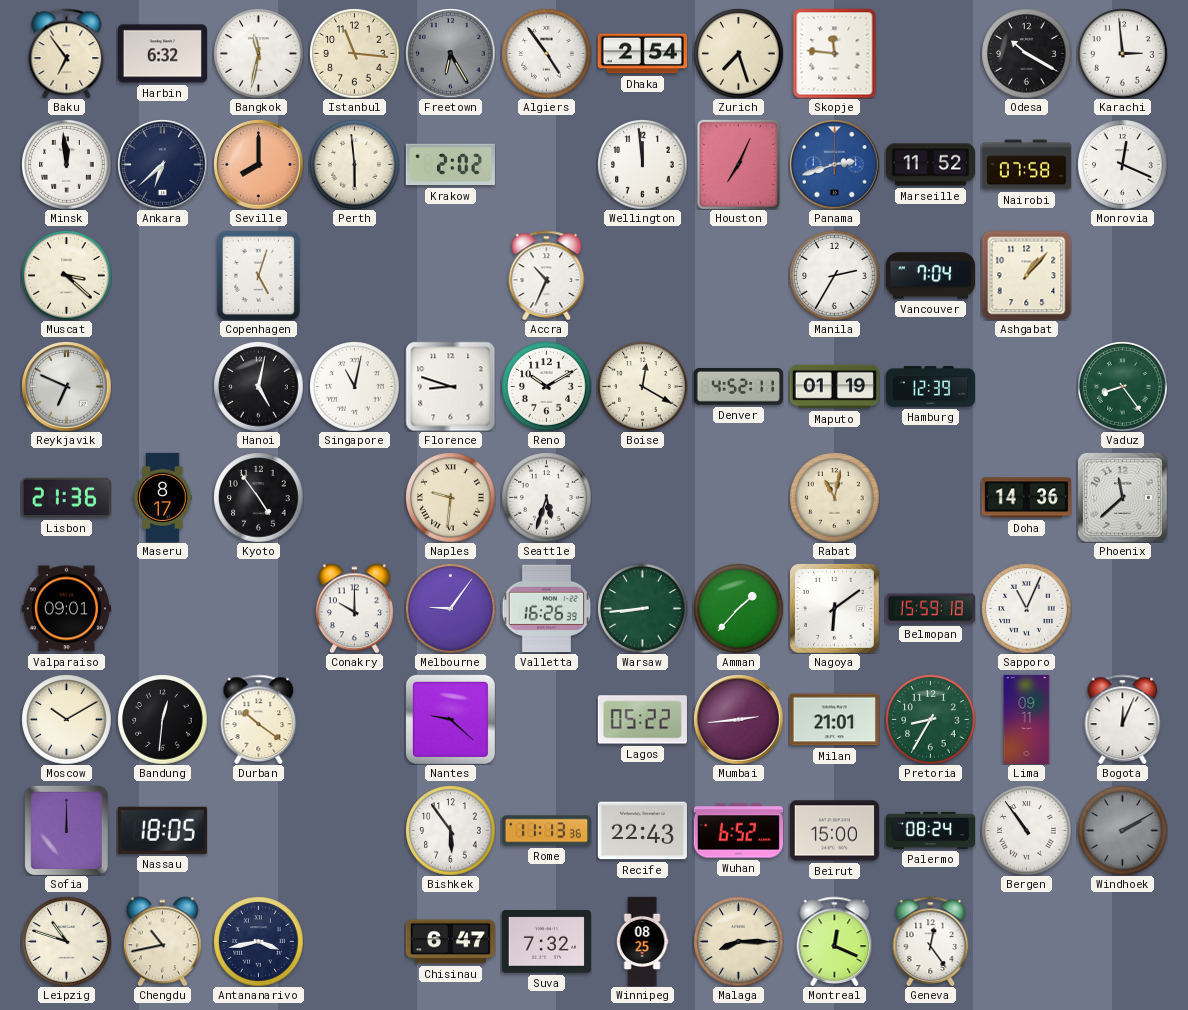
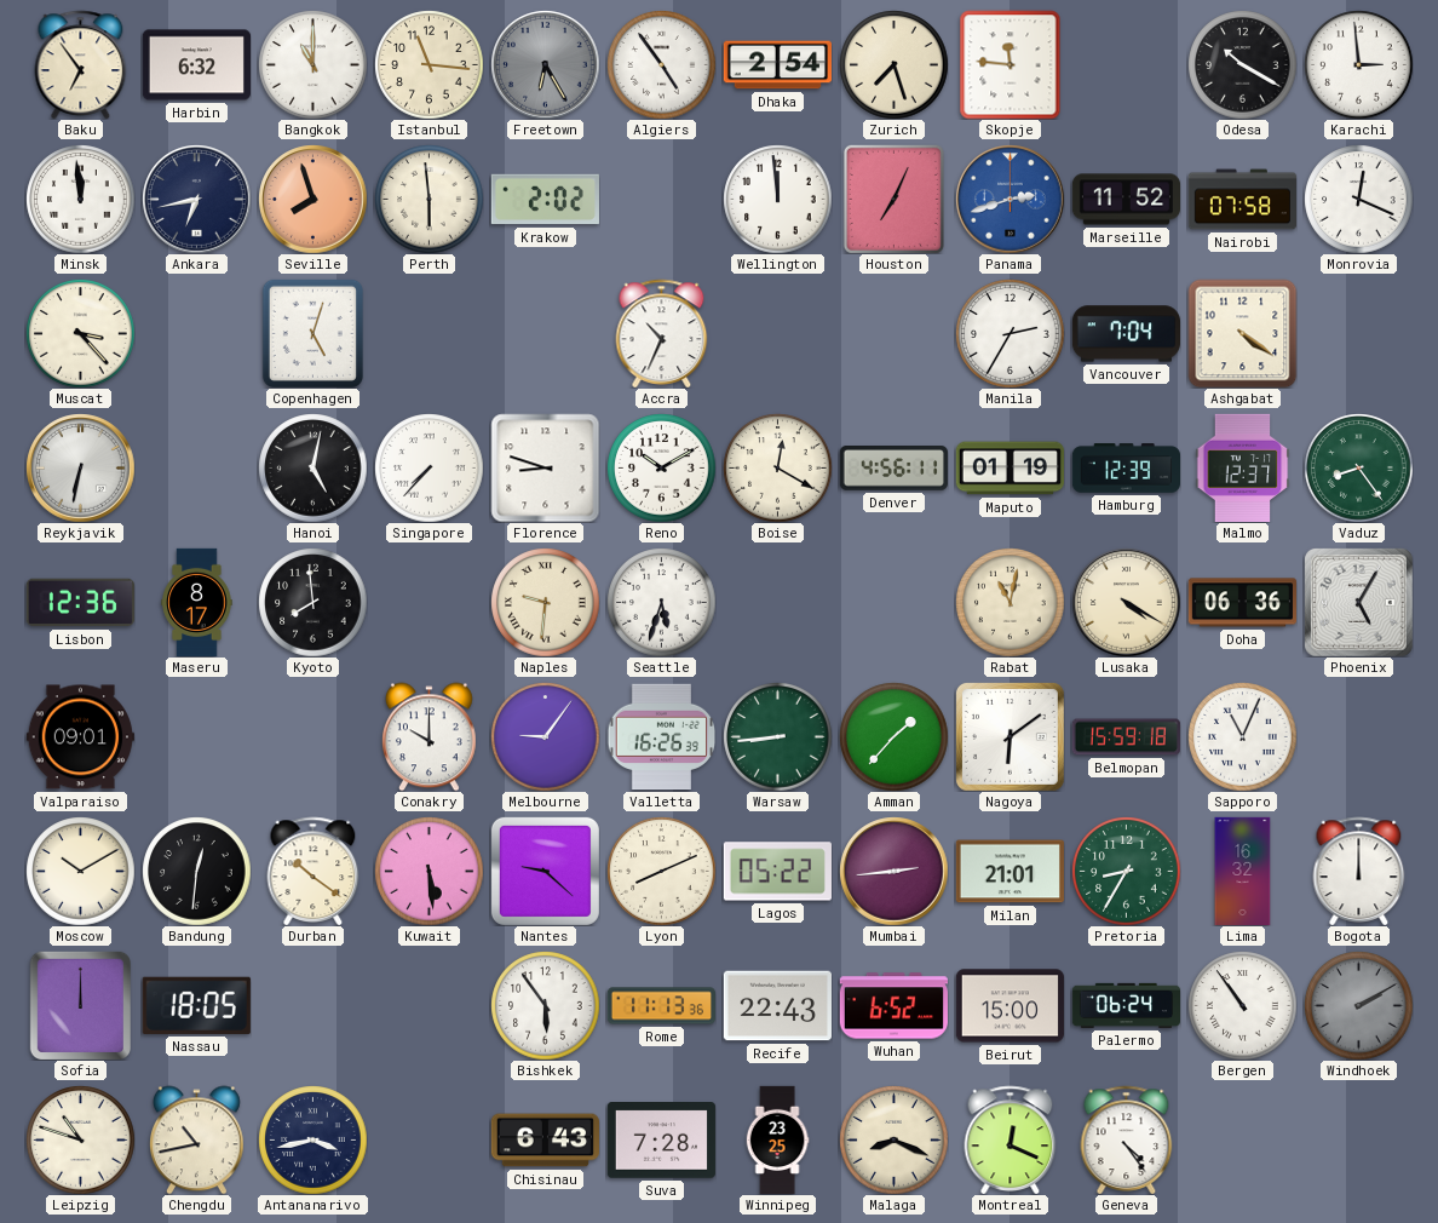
Bangkok: 11:32 -> 11:00
Ankara: 6:38 -> 6:43
Seville: 8:00 -> 7:57
Muscat: 3:22 -> 3:23
Ashgabat: 1:07 -> 4:21
Reykjavik: 6:49 -> 6:32
Singapore: 11:02 -> 7:37
Denver: 4:52 -> 4:56
Malmo: none -> 12:37
Lisbon: 21:36 -> 12:36
Kyoto: 4:54 -> 7:59
Lusaka: none -> 4:20
Doha: 14:36 -> 06:36
Phoenix: 11:38 -> 5:05
Kuwait: none -> 5:29
Lyon: none -> 8:11
Lima: 09:11 -> 16:32
Bogota: 12:04 -> 12:00
Palermo: 08:24 -> 06:24
Chisinau: 6:47 -> 6:43
Suva: 7:32 -> 7:28
Winnipeg: 08:25 -> 23:25
Malaga: 8:15 -> 8:19
Geneva: 12:24 -> 4:24
